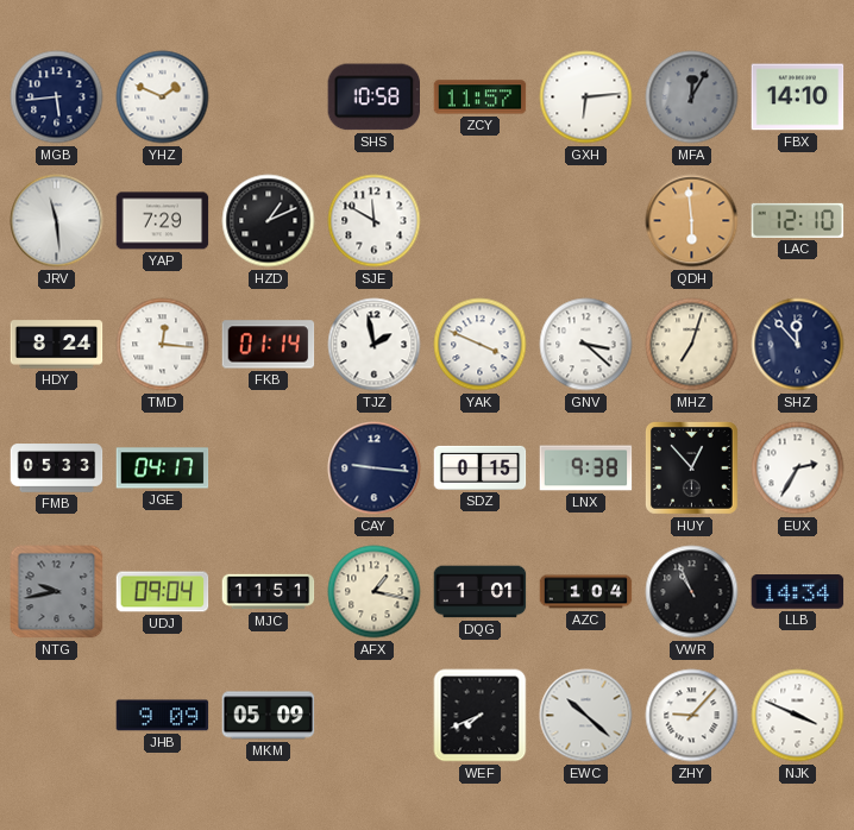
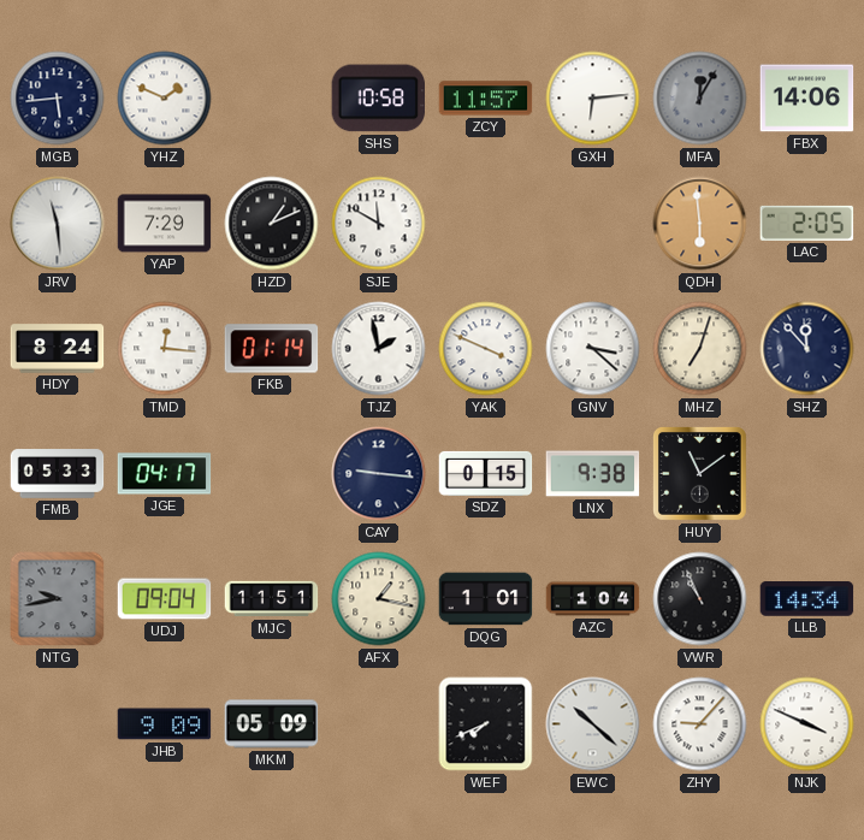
FBX: 14:10 -> 14:06
LAC: 12:10 -> 2:05
HUY: 12:53 -> 11:09
EUX: 2:35 -> none
